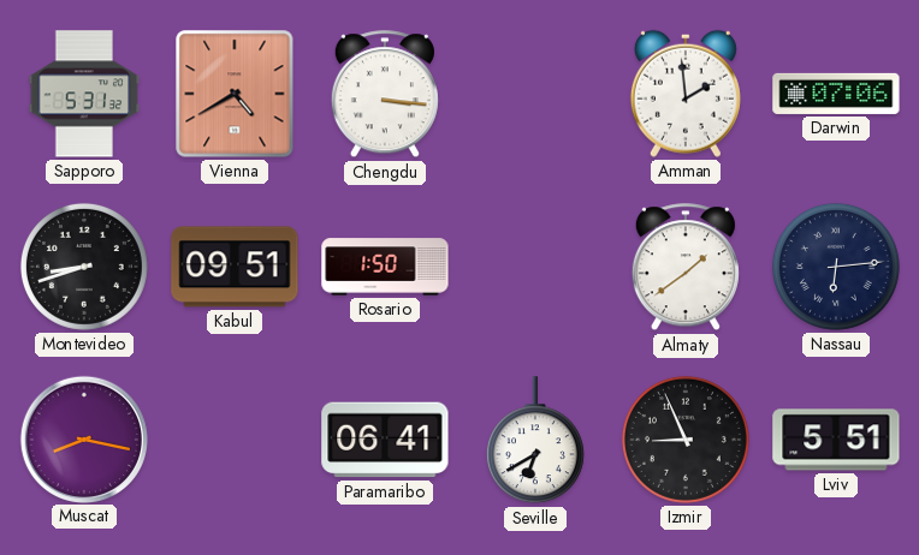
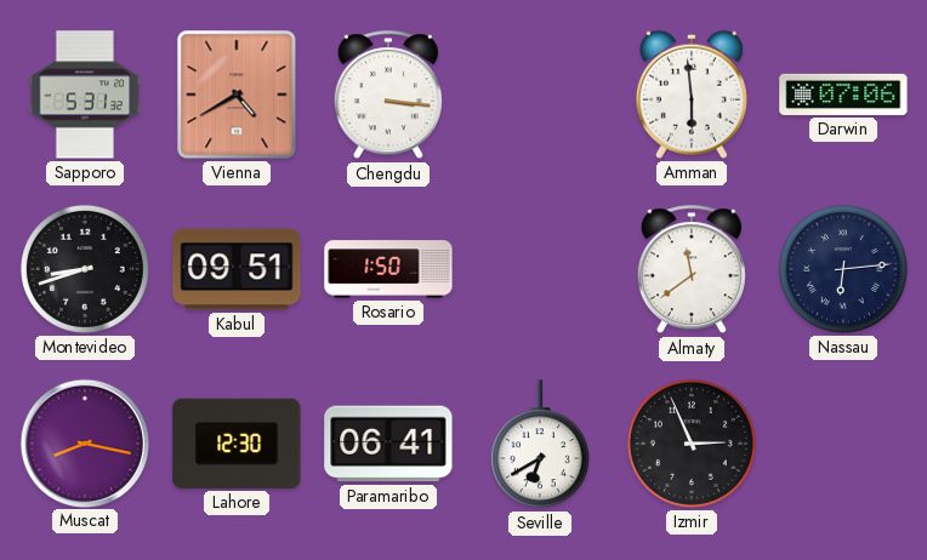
Amman: 1:59 -> 5:59
Almaty: 1:39 -> 11:39
Lahore: none -> 12:30
Izmir: 8:56 -> 2:56
Lviv: 5:51 -> none
